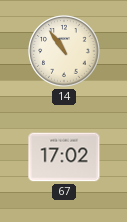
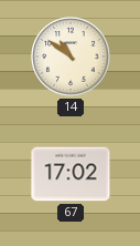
14: 10:54 -> 10:51
